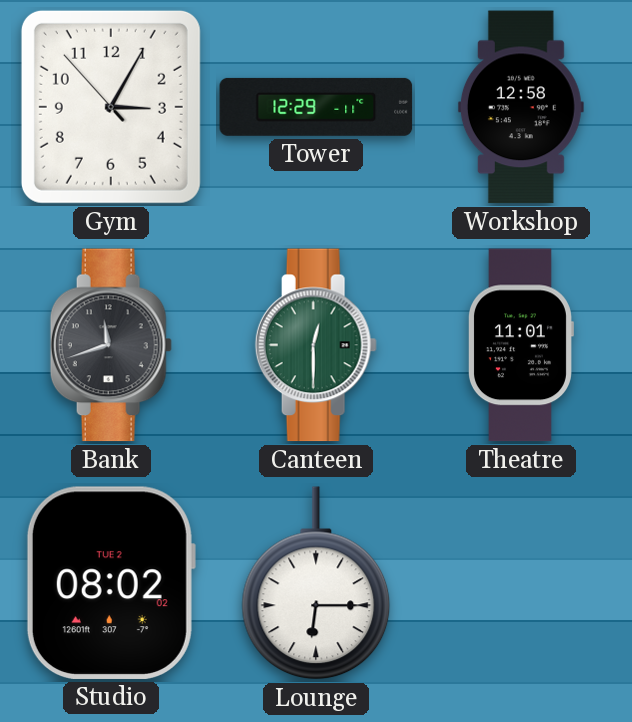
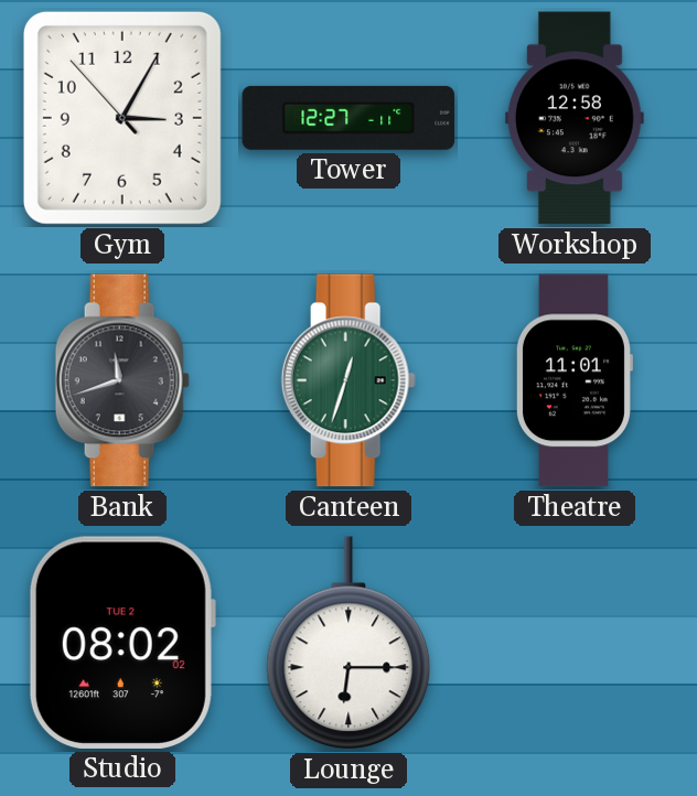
Tower: 12:29 -> 12:27
Canteen: 12:30 -> 12:33
